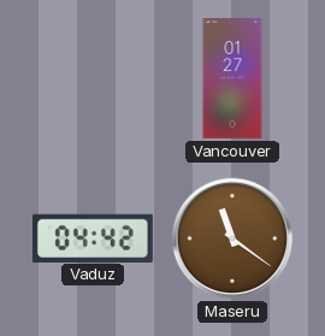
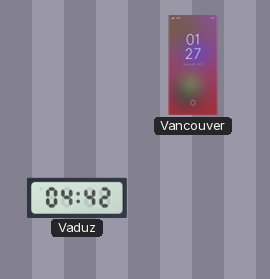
Maseru: 11:21 -> none
